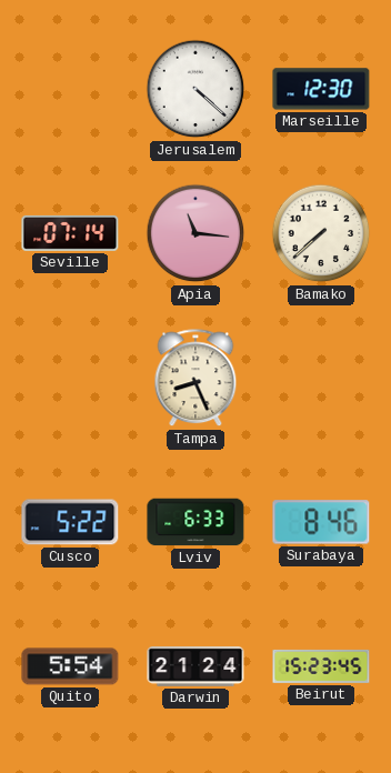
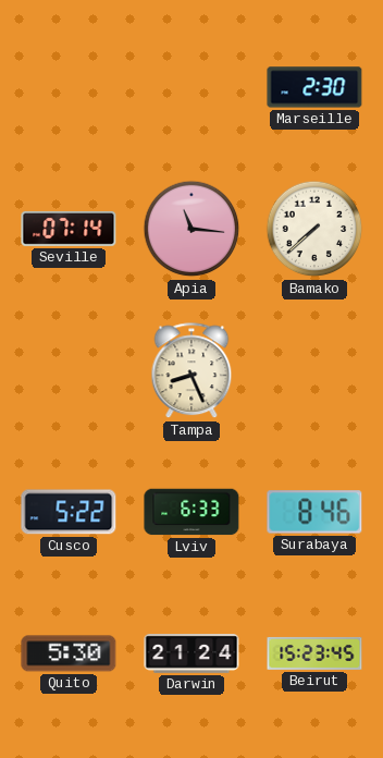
Jerusalem: 4:22 -> none
Marseille: 12:30 -> 2:30
Quito: 5:54 -> 5:30
